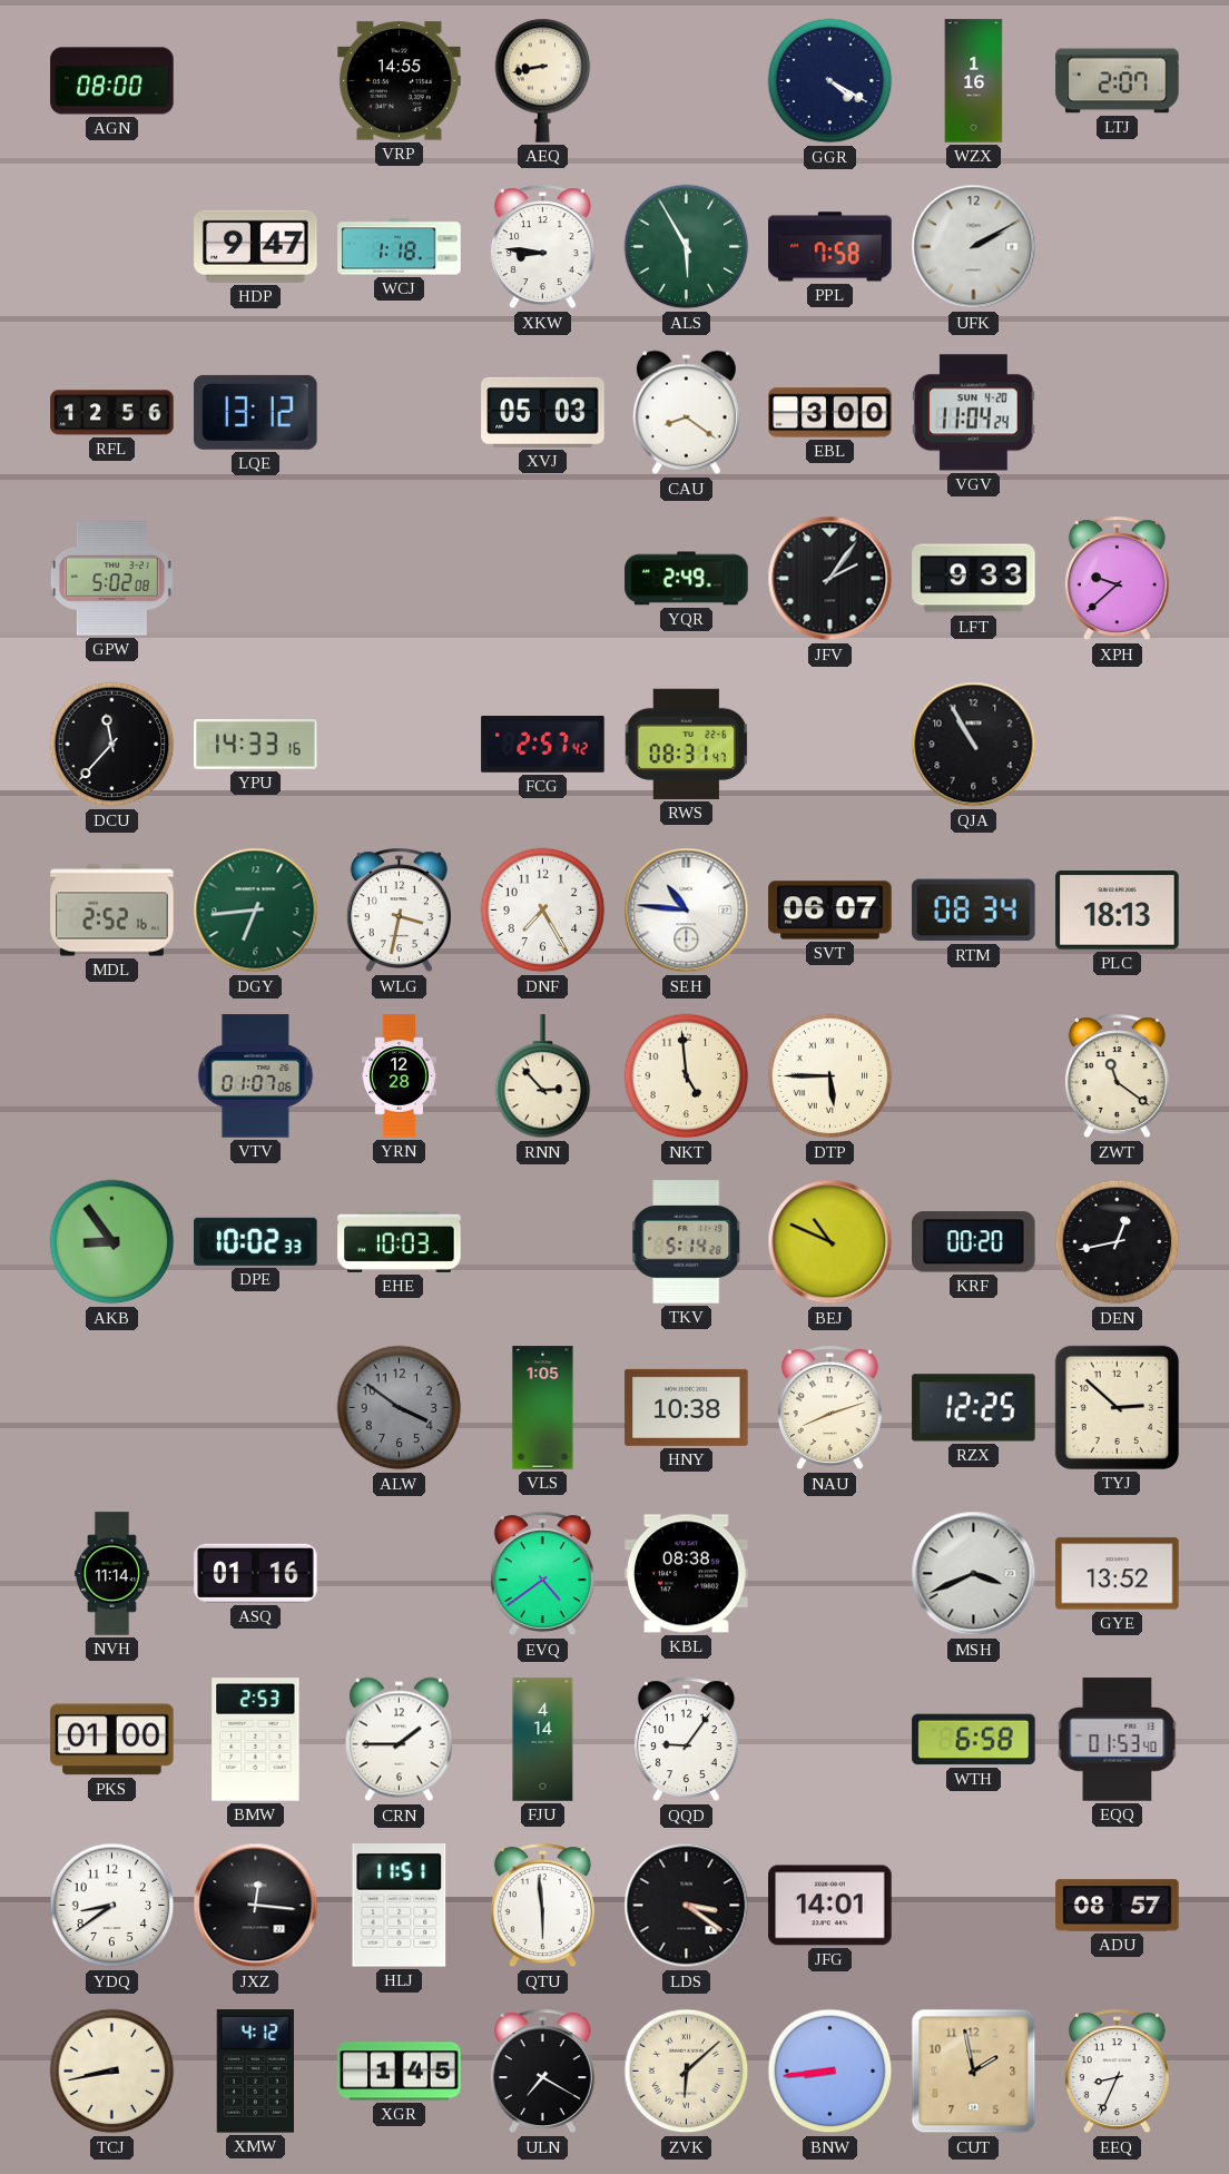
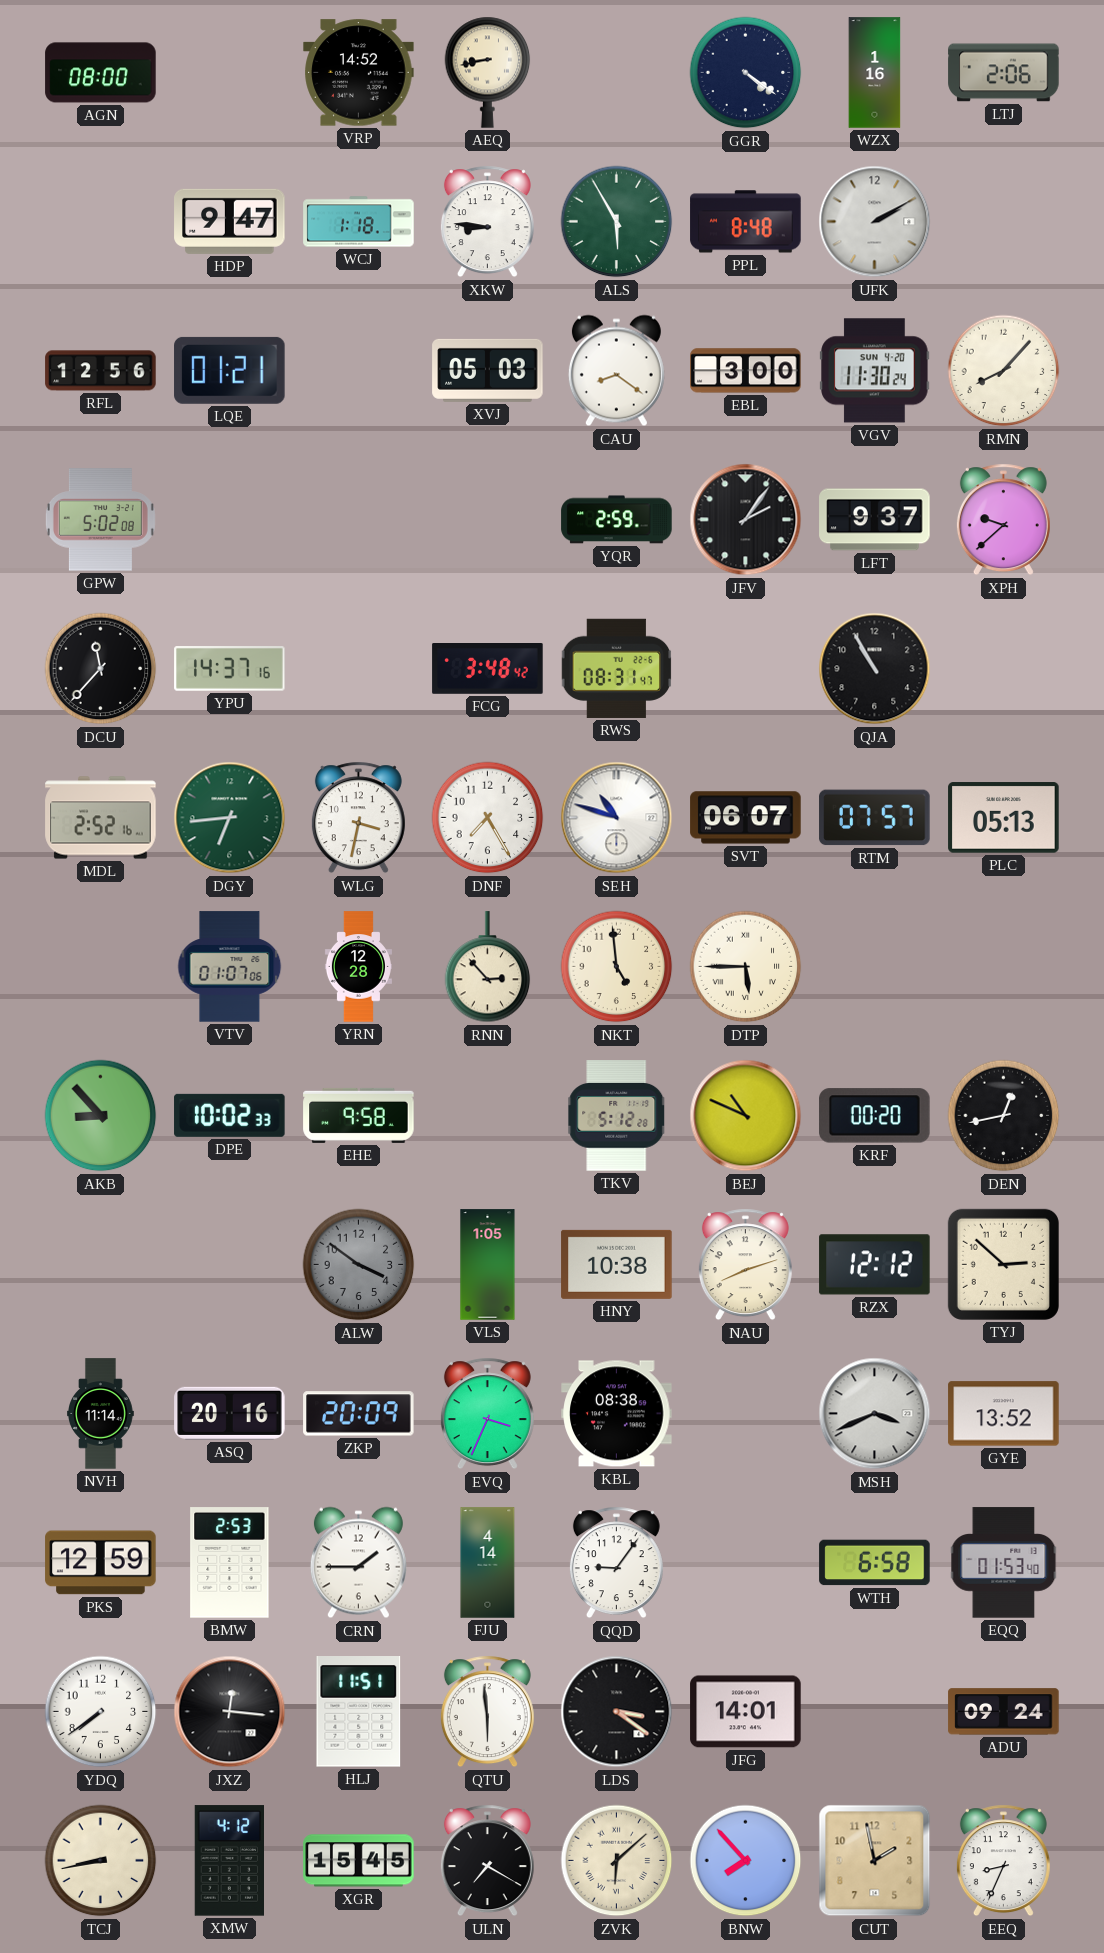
VRP: 14:55 -> 14:52
GGR: 4:20 -> 4:21
LTJ: 2:07 -> 2:06
PPL: 7:58 -> 8:48
LQE: 13:12 -> 01:21
VGV: 11:04 -> 11:30
RMN: none -> 8:07
YQR: 2:49 -> 2:59
LFT: 9:33 -> 9:37
YPU: 14:33 -> 14:37
FCG: 2:57 -> 3:48
SEH: 10:46 -> 10:48
RTM: 08:34 -> 07:57
PLC: 18:13 -> 05:13
ZWT: 11:21 -> none
AKB: 8:54 -> 8:53
EHE: 10:03 -> 9:58
TKV: 5:14 -> 5:12
RZX: 12:25 -> 12:12
ASQ: 01:16 -> 20:16
ZKP: none -> 20:09
EVQ: 4:39 -> 3:34
PKS: 01:00 -> 12:59
YDQ: 8:39 -> 7:39
ADU: 08:57 -> 09:24
XGR: 1:45 -> 15:45
BNW: 8:44 -> 7:53
